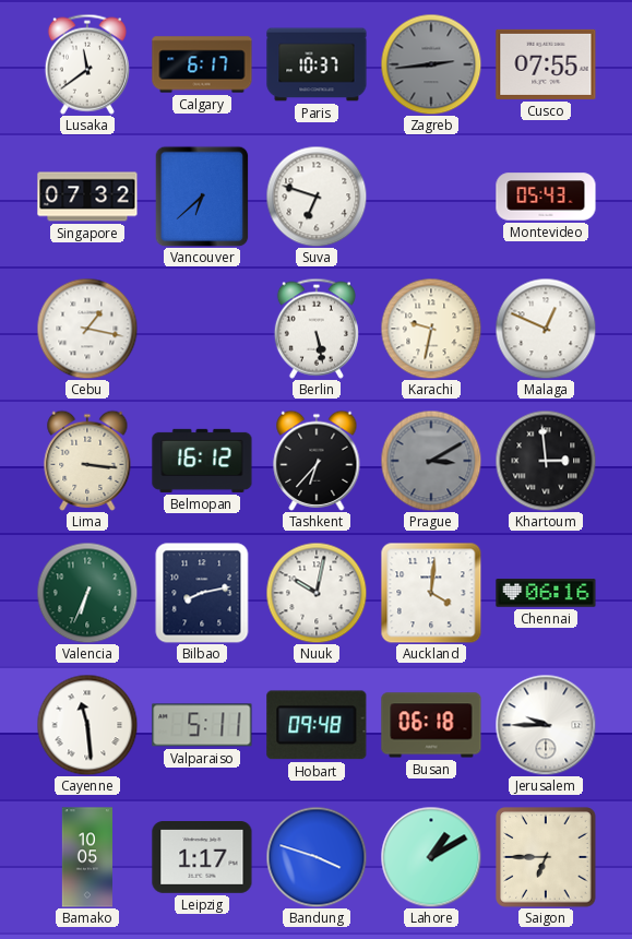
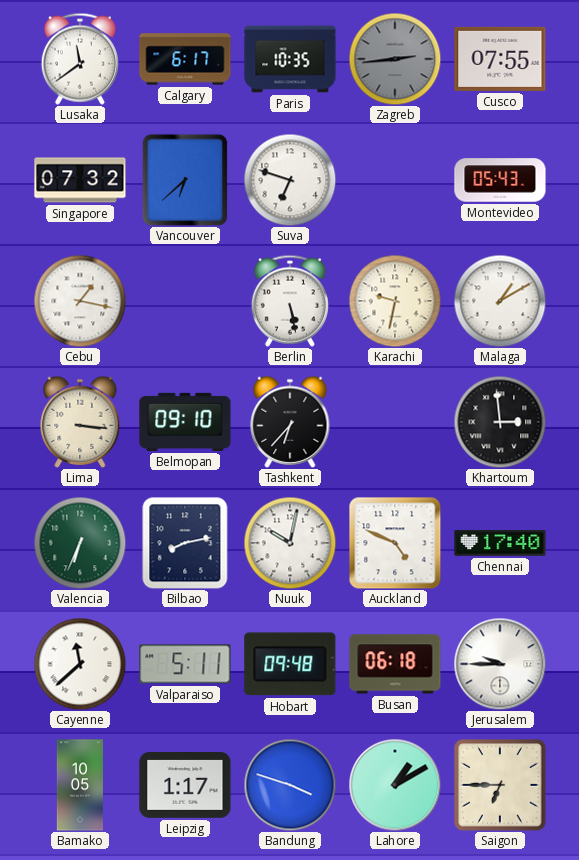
Paris: 10:37 -> 10:35
Malaga: 12:49 -> 1:10
Belmopan: 16:12 -> 09:10
Prague: 3:10 -> none
Auckland: 4:01 -> 4:49
Chennai: 06:16 -> 17:40
Cayenne: 11:29 -> 11:38
